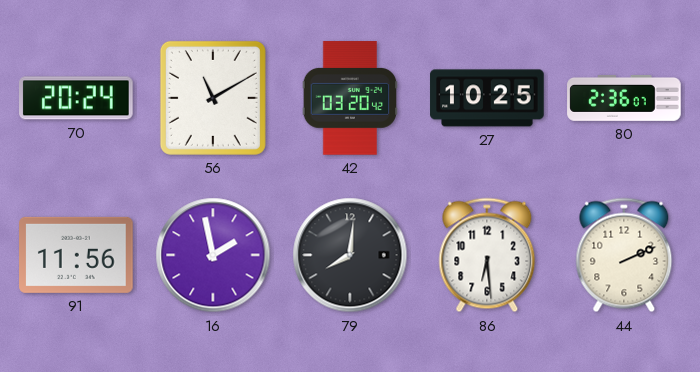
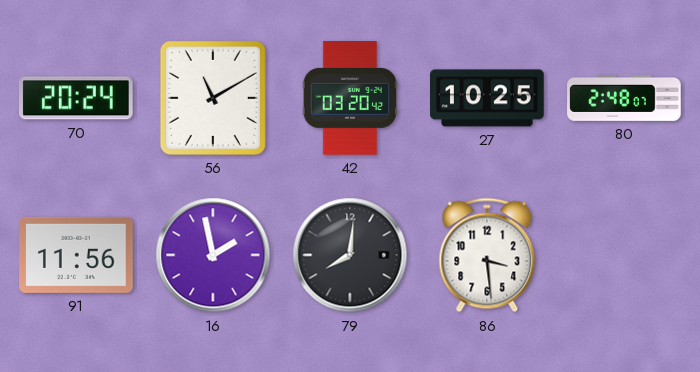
80: 2:36 -> 2:48
86: 6:29 -> 3:29
44: 2:11 -> none
